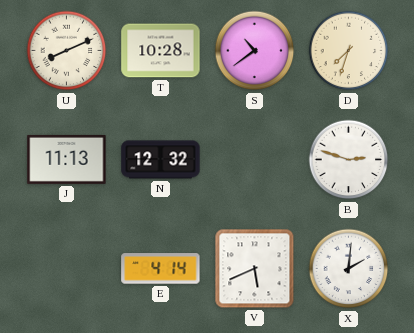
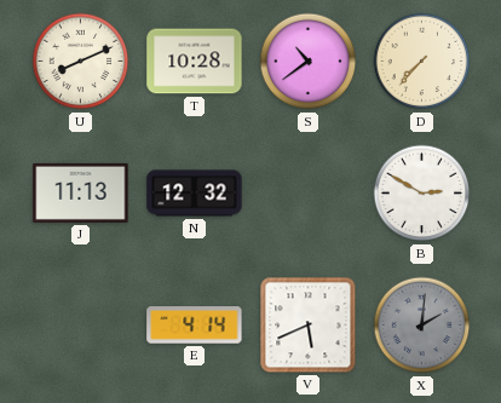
D: 7:33 -> 7:37
B: 2:48 -> 2:50
X dial: white -> grey
